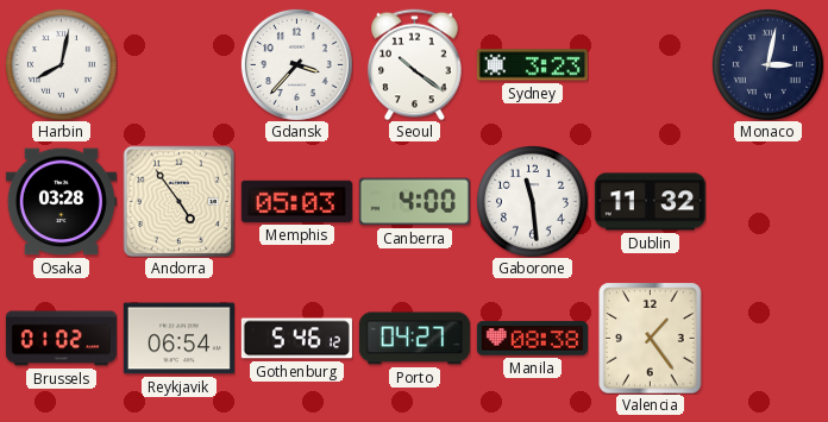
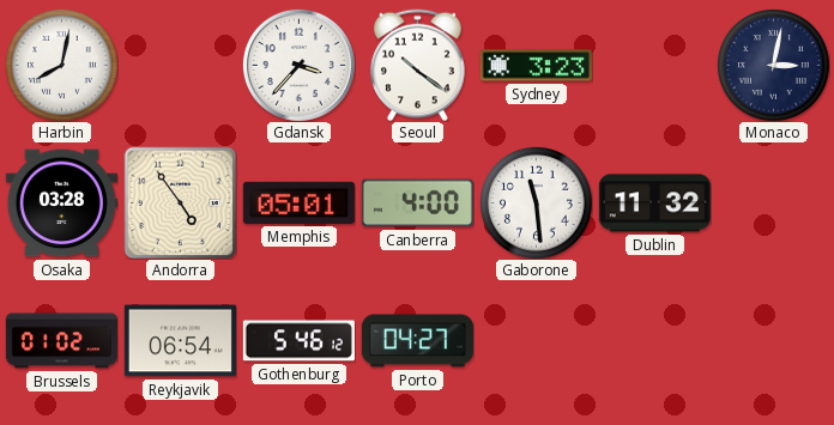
Memphis: 05:03 -> 05:01
Manila: 08:38 -> none
Valencia: 1:24 -> none
